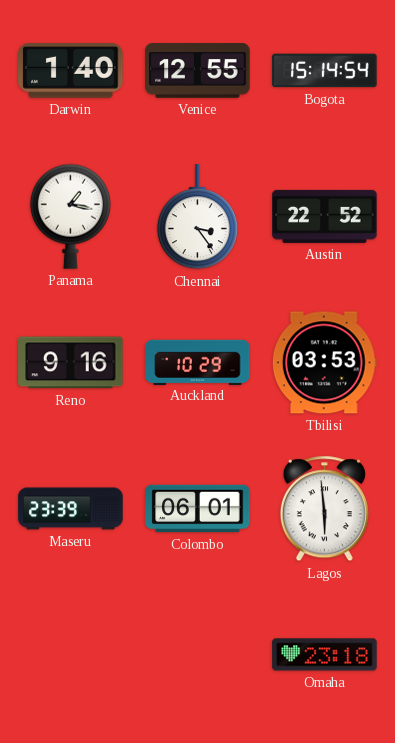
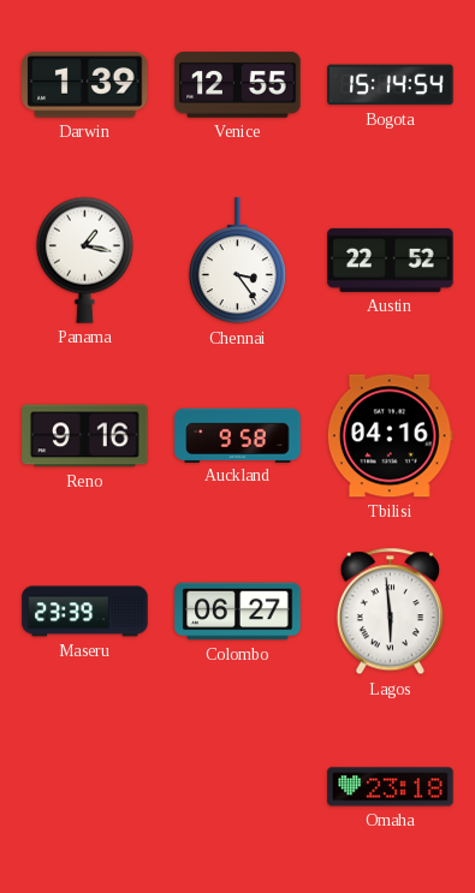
Darwin: 1:40 -> 1:39
Auckland: 10:29 -> 9:58
Tbilisi: 03:53 -> 04:16
Colombo: 06:01 -> 06:27
